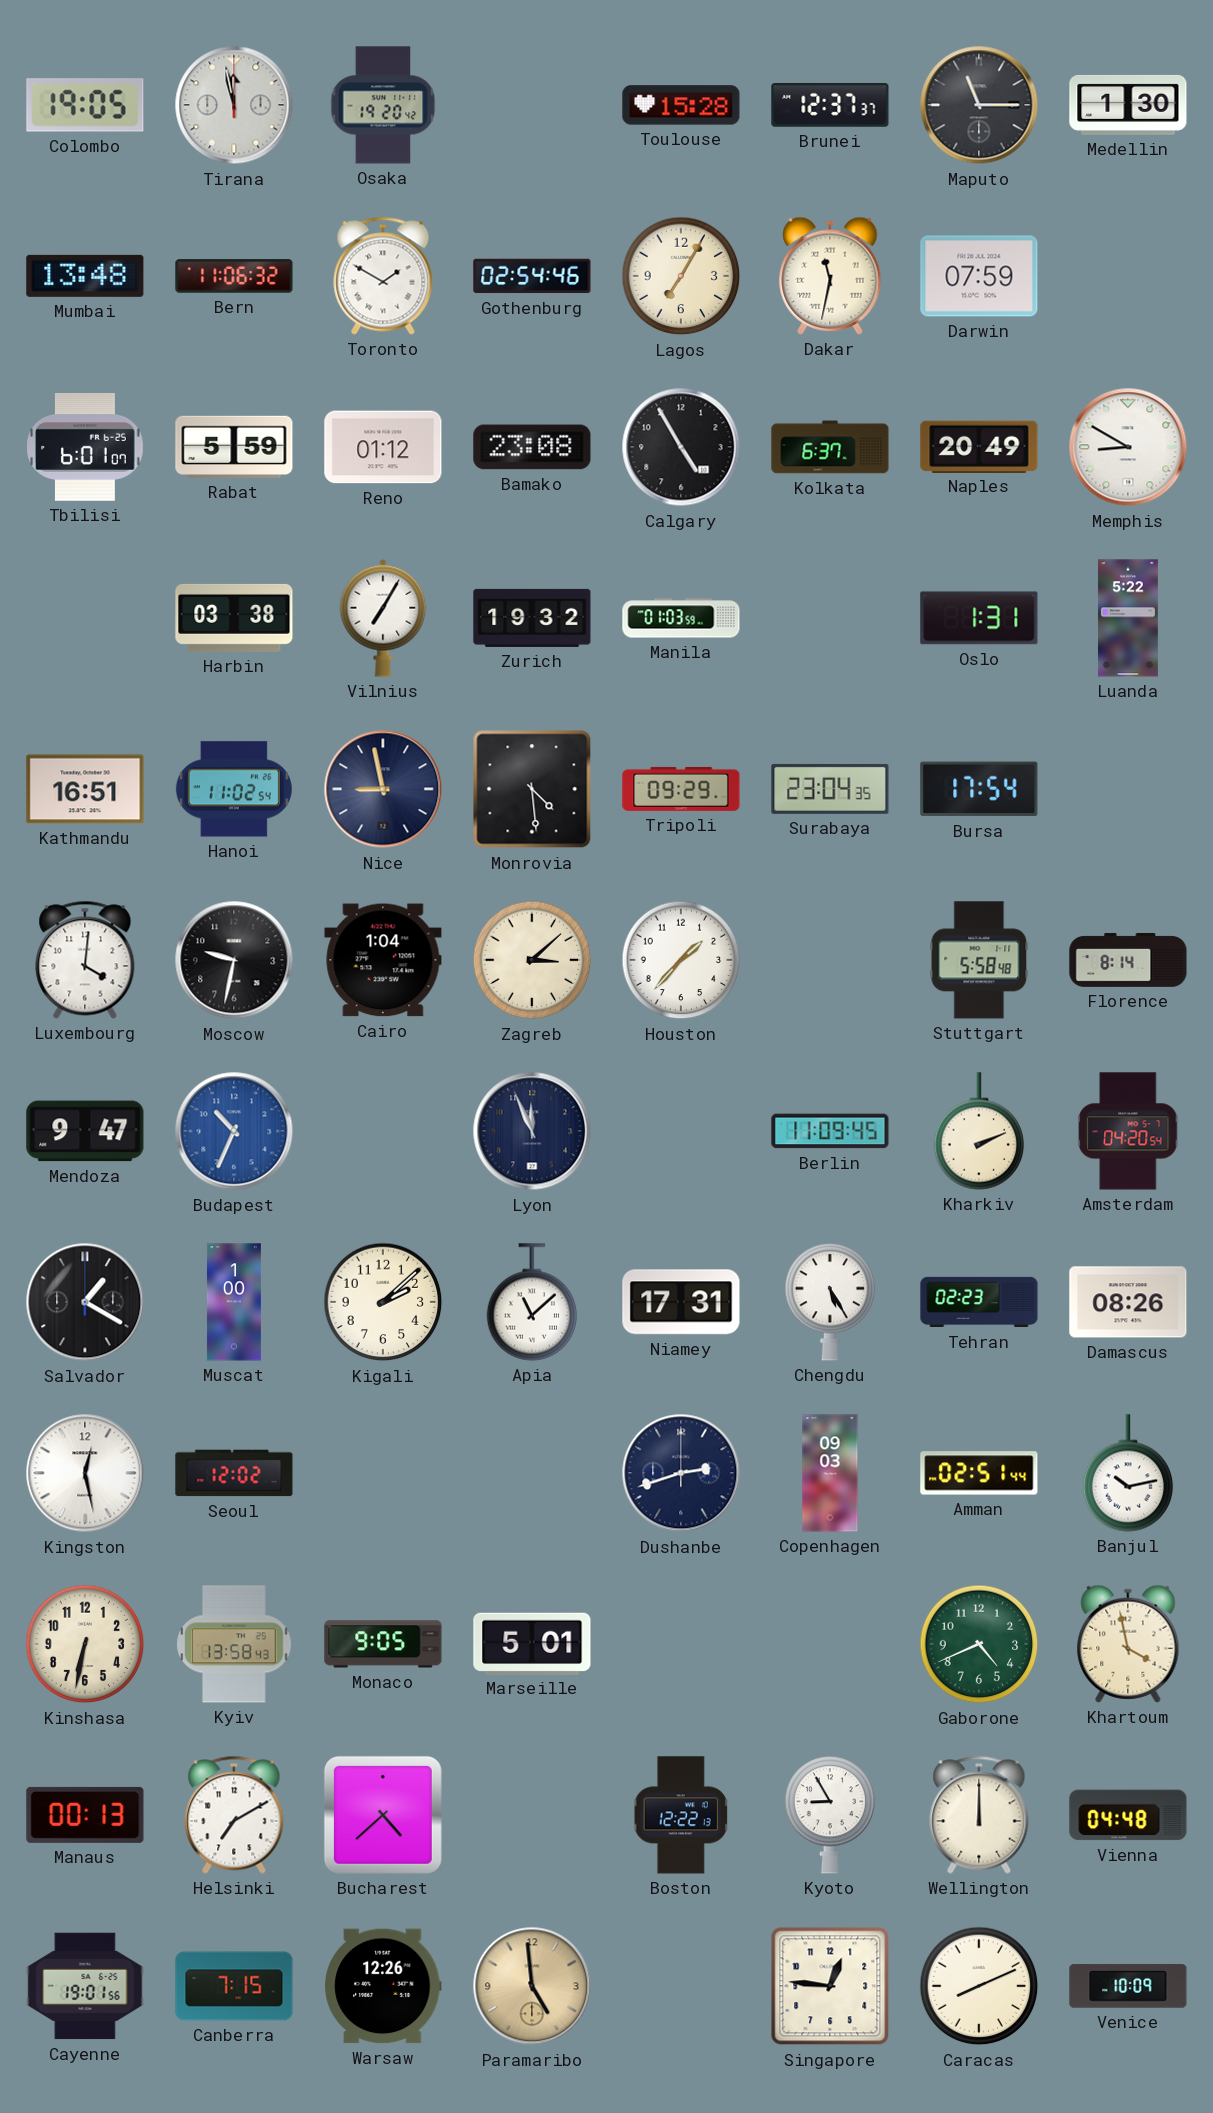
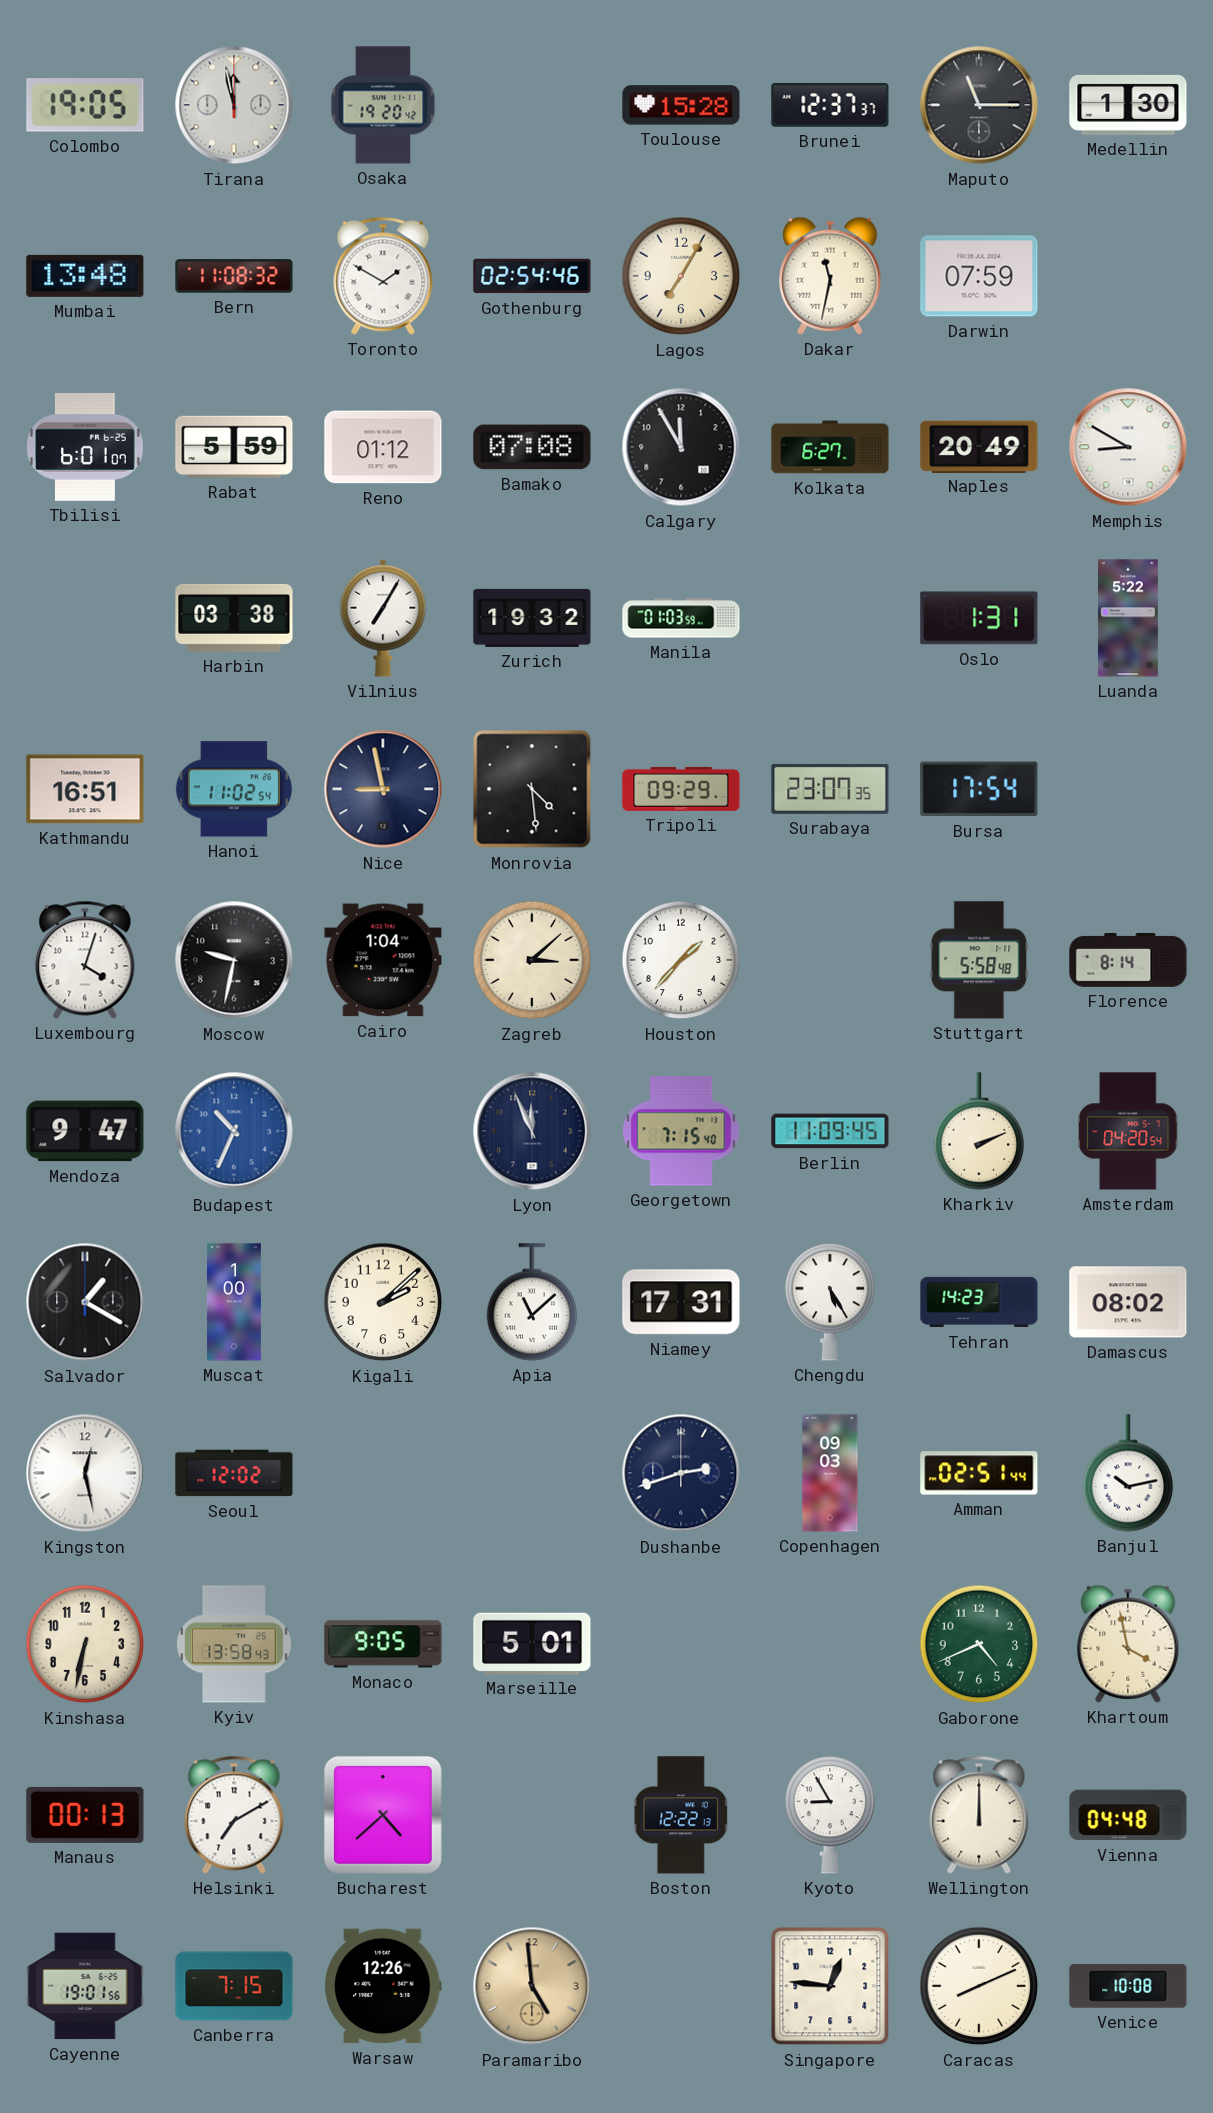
Bern: 11:06 -> 11:08
Bamako: 23:08 -> 07:08
Calgary: 4:55 -> 11:55
Kolkata: 6:37 -> 6:27
Surabaya: 23:04 -> 23:07
Luxembourg: 4:01 -> 4:03
Georgetown: none -> 7:15
Tehran: 02:23 -> 14:23
Damascus: 08:26 -> 08:02
Venice: 10:09 -> 10:08
